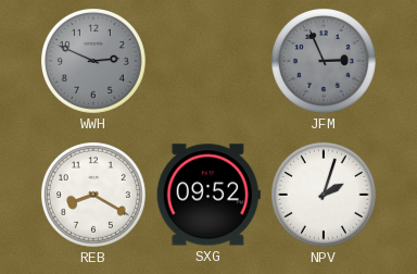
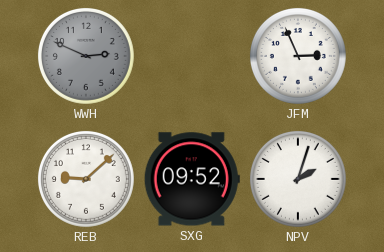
JFM dial: grey -> white
REB: 8:20 -> 9:08
